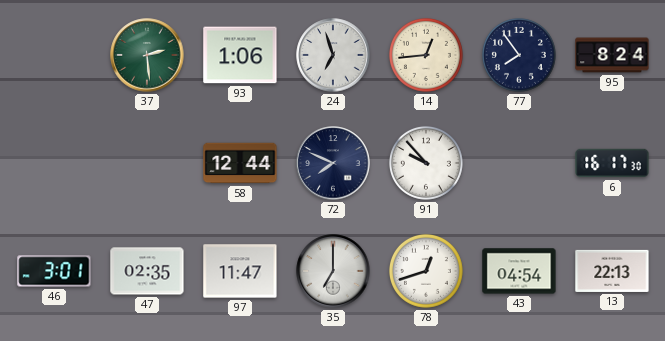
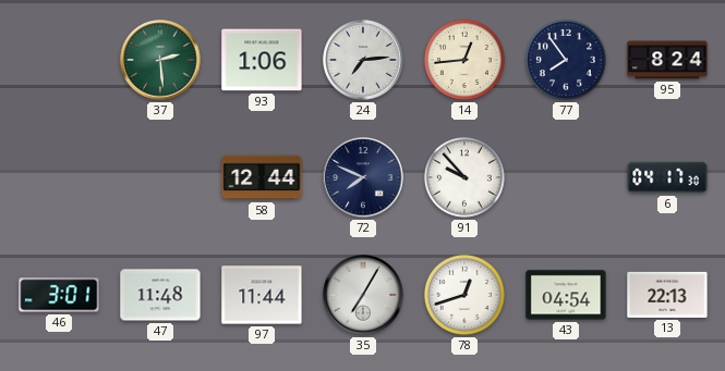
24: 6:57 -> 7:14
6: 16:17 -> 04:17
47: 02:35 -> 11:48
97: 11:47 -> 11:44
35: 7:00 -> 7:05
